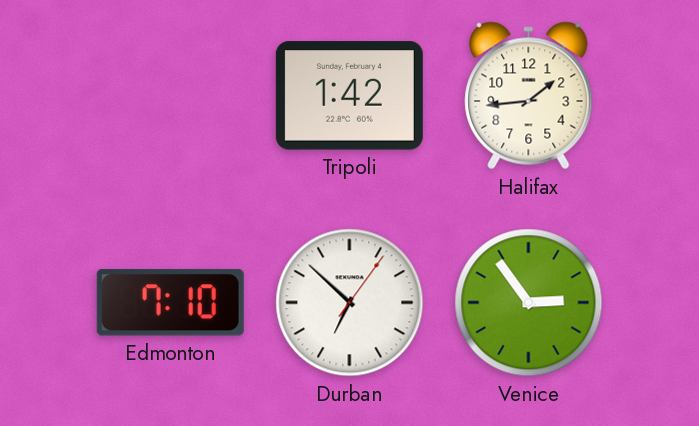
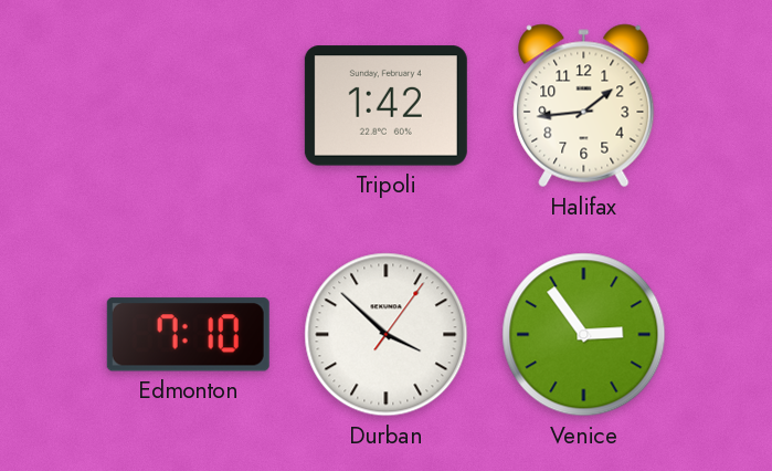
Durban: 6:52 -> 3:52
